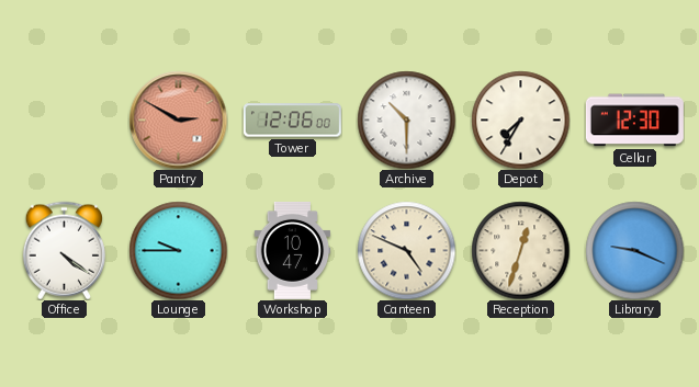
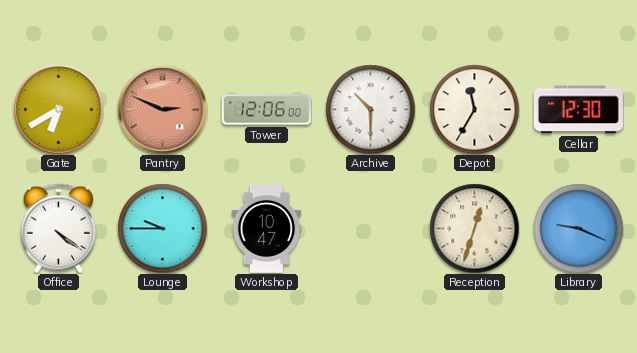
Gate: none -> 6:40
Pantry: 2:50 -> 2:49
Depot: 7:35 -> 11:35
Canteen: 4:49 -> none
